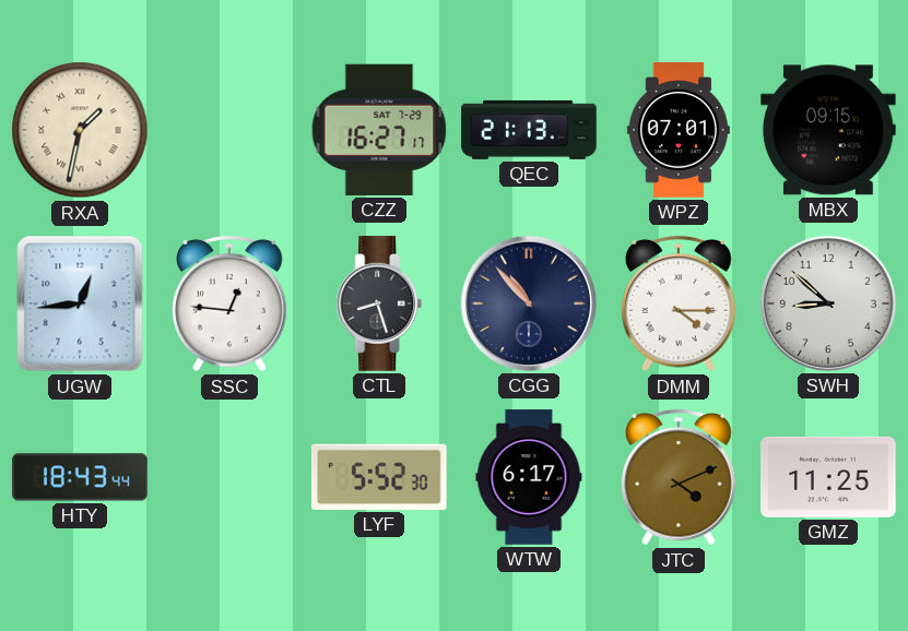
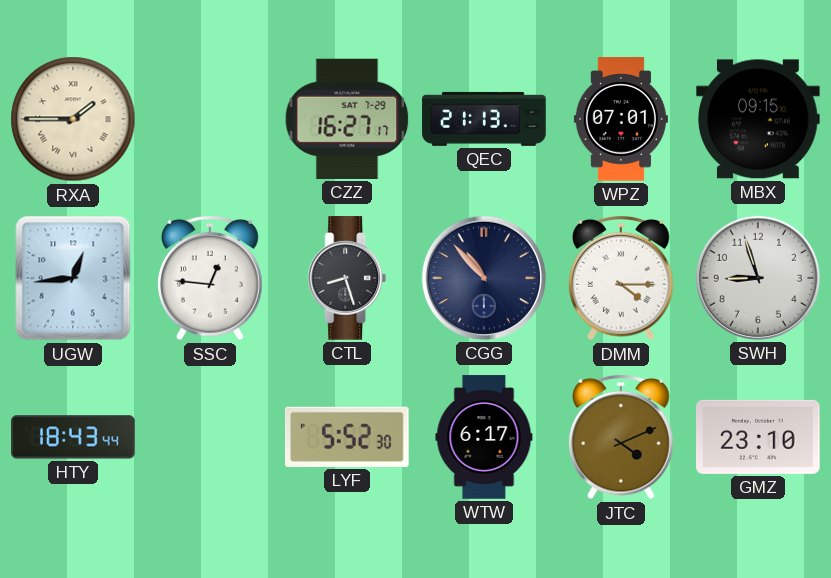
RXA: 1:32 -> 1:45
SWH: 8:52 -> 8:57
GMZ: 11:25 -> 23:10
